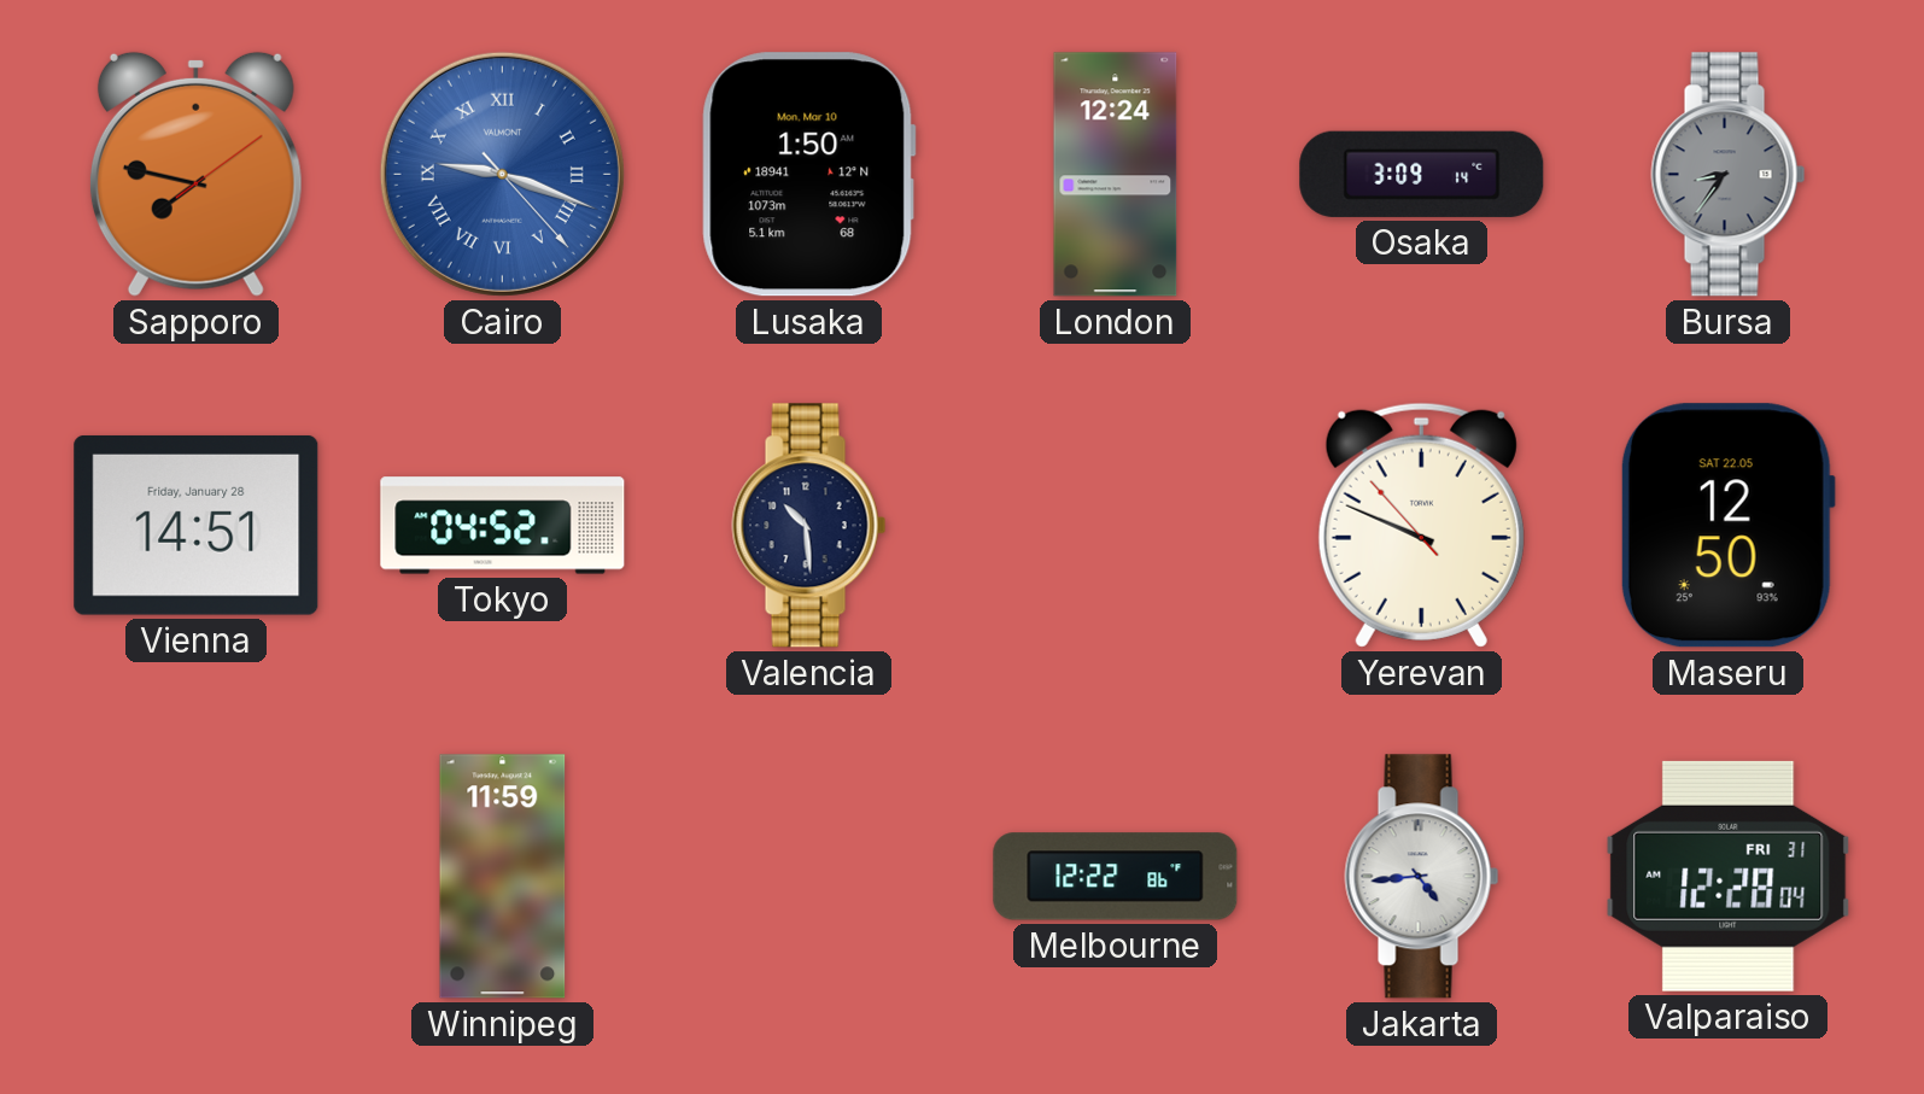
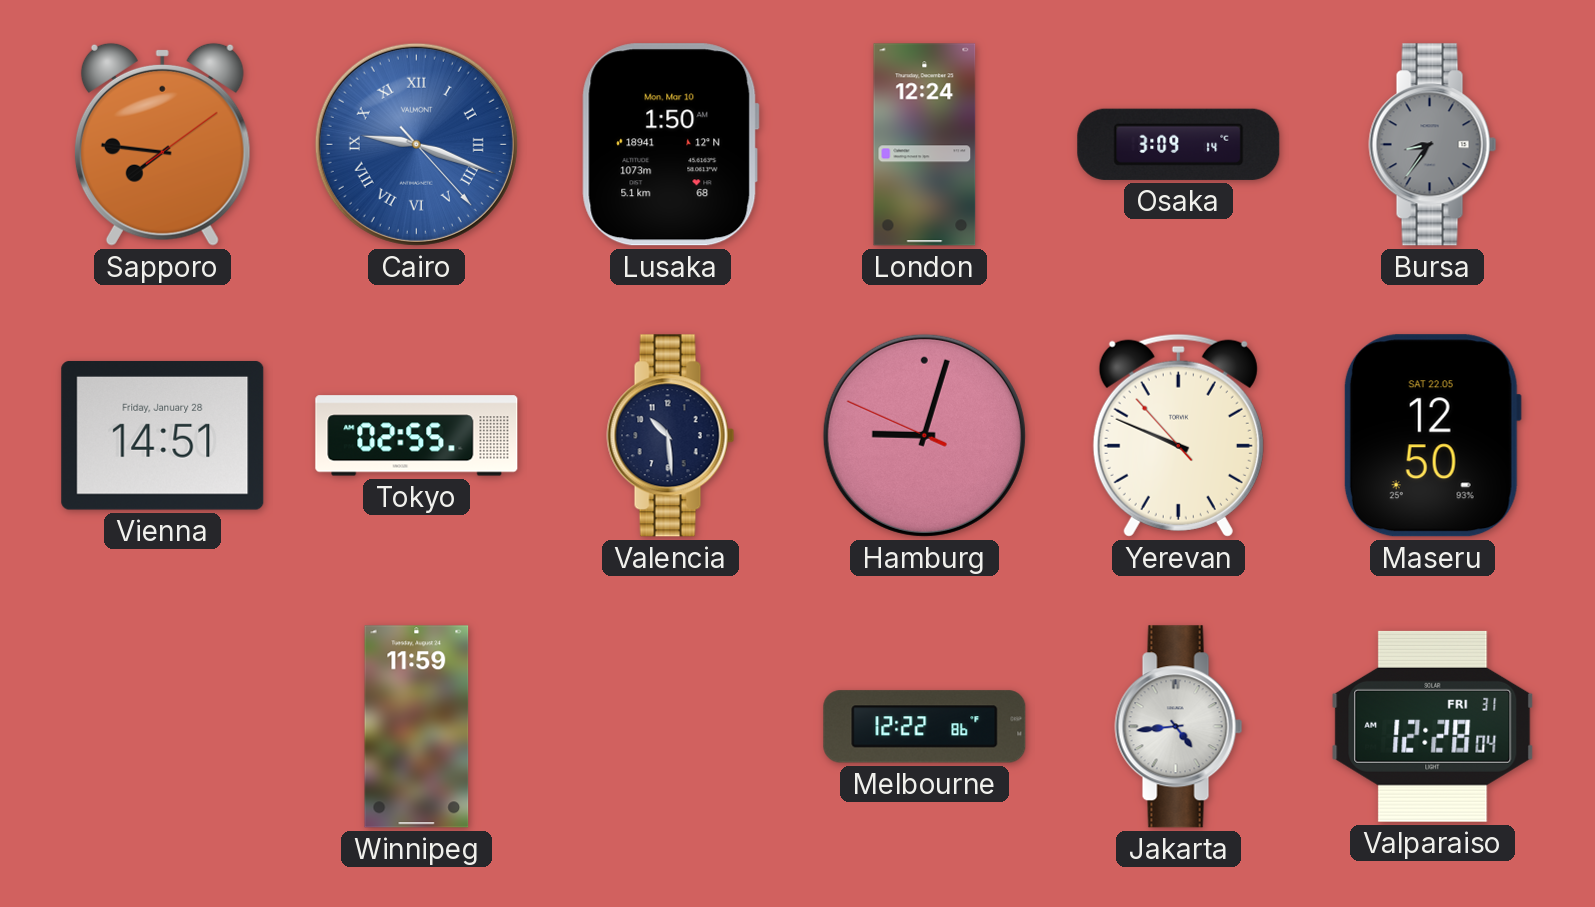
Sapporo: 7:47 -> 7:46
Tokyo: 04:52 -> 02:55
Hamburg: none -> 9:02
